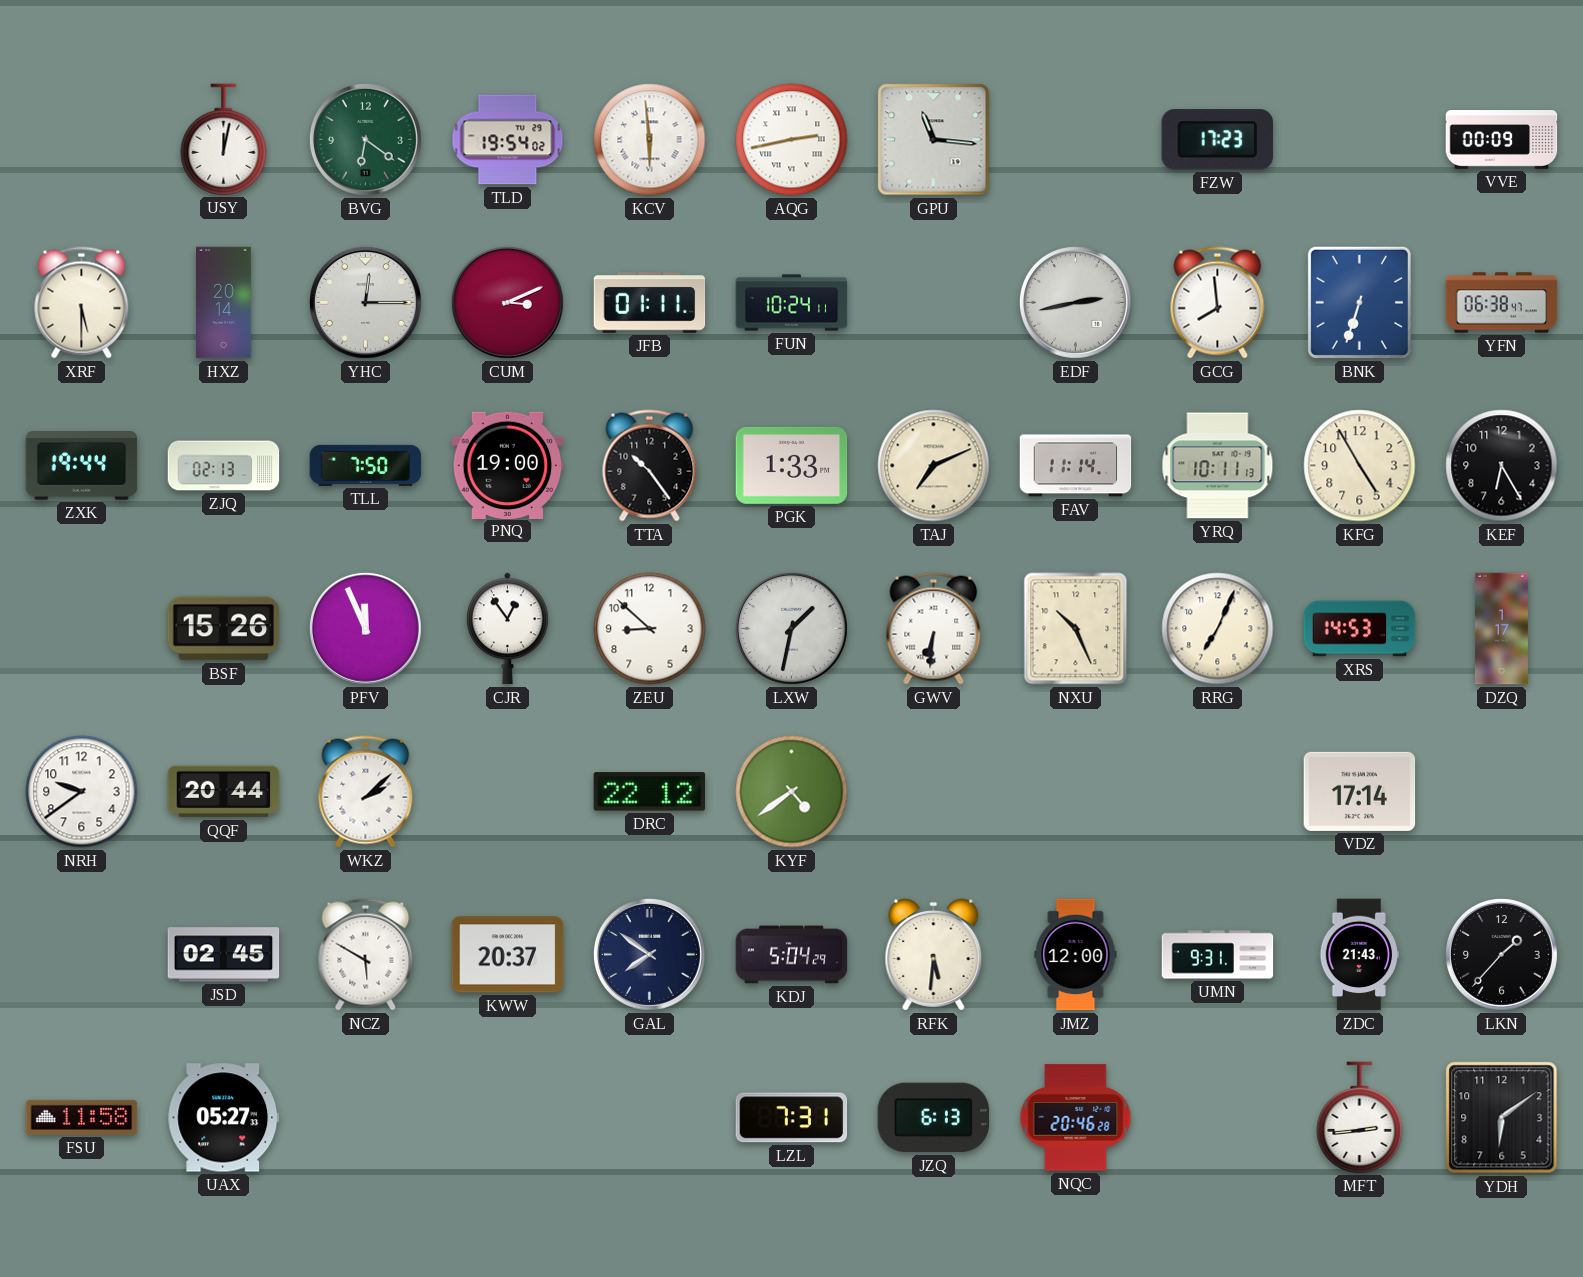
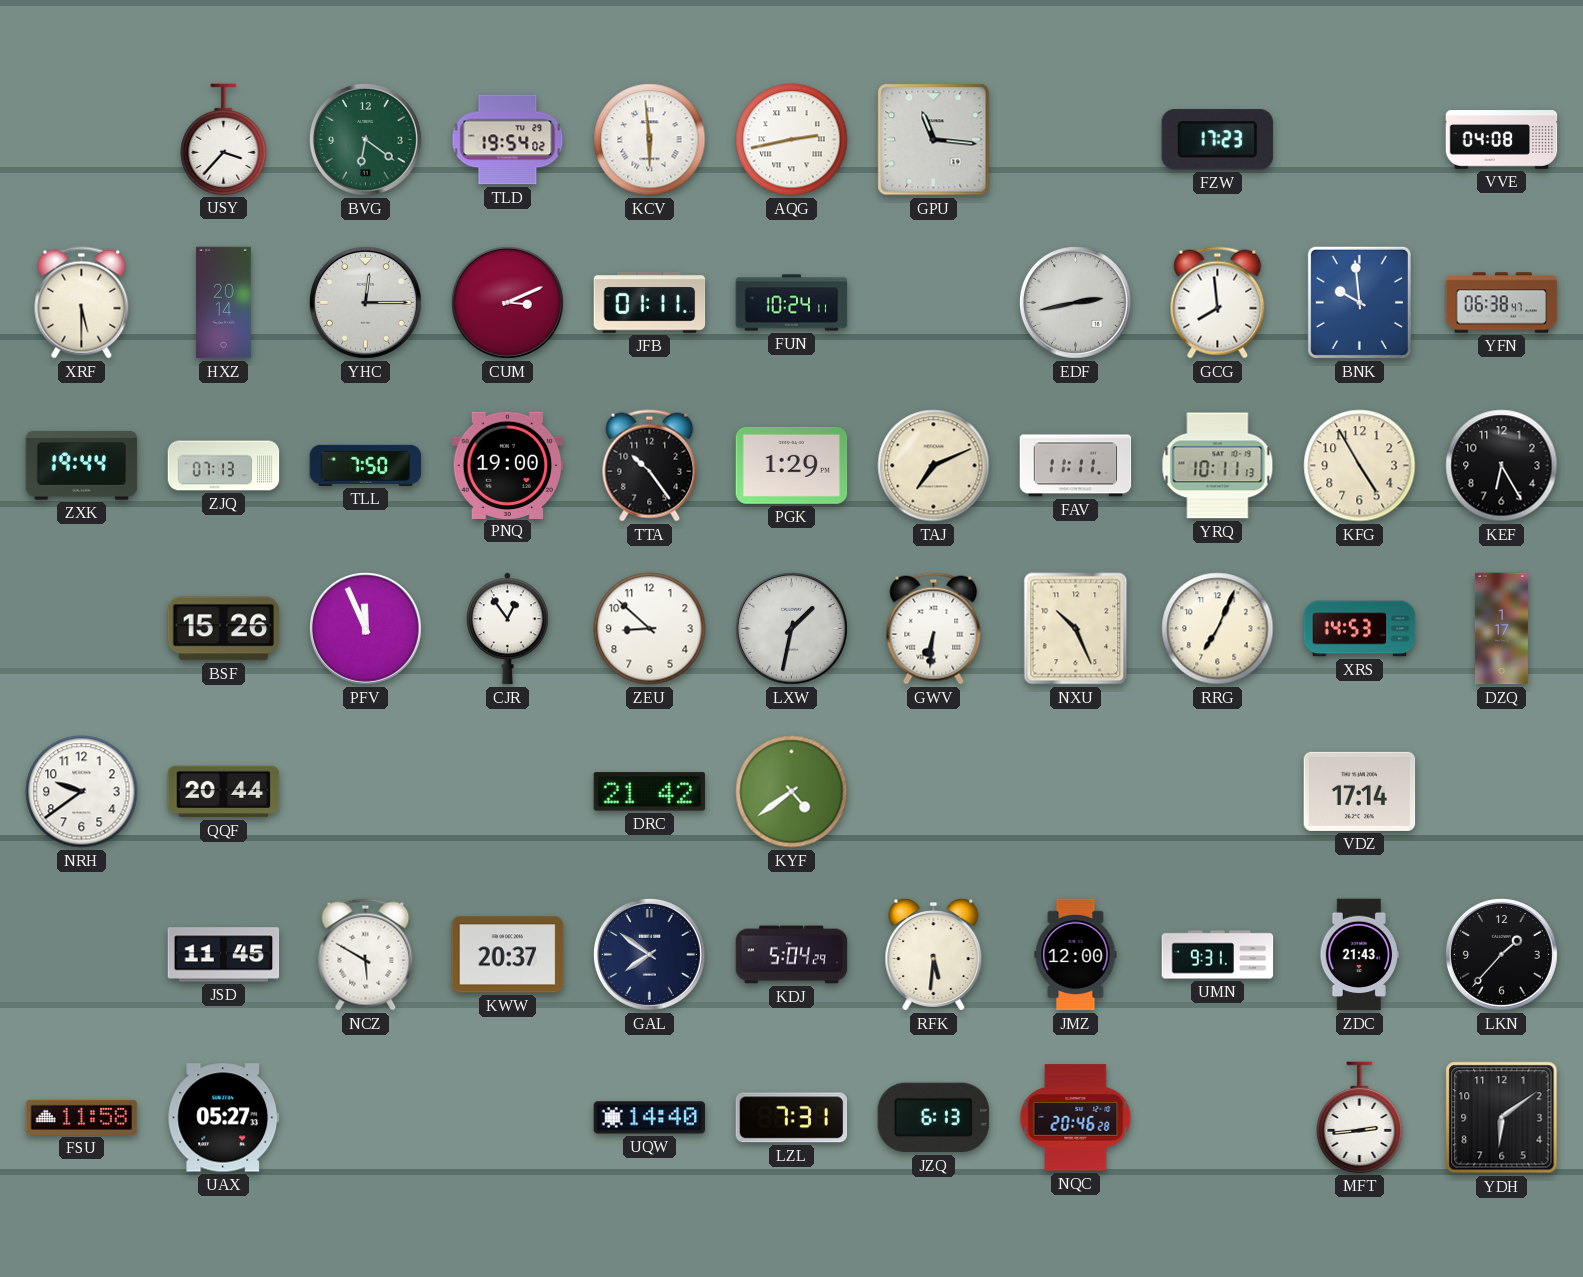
USY: 12:02 -> 3:37
VVE: 00:09 -> 04:08
BNK: 6:33 -> 9:59
ZJQ: 02:13 -> 07:13
PGK: 1:33 -> 1:29
FAV: 11:14 -> 11:11
WKZ: 2:08 -> none
DRC: 22:12 -> 21:42
JSD: 02:45 -> 11:45
UQW: none -> 14:40
